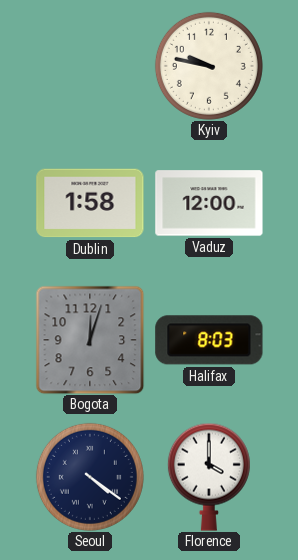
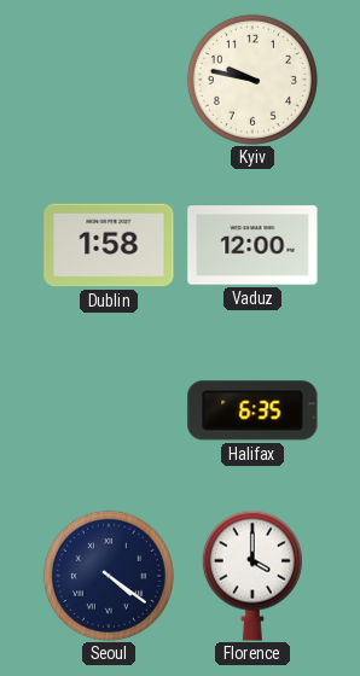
Bogota: 12:03 -> none
Halifax: 8:03 -> 6:35
